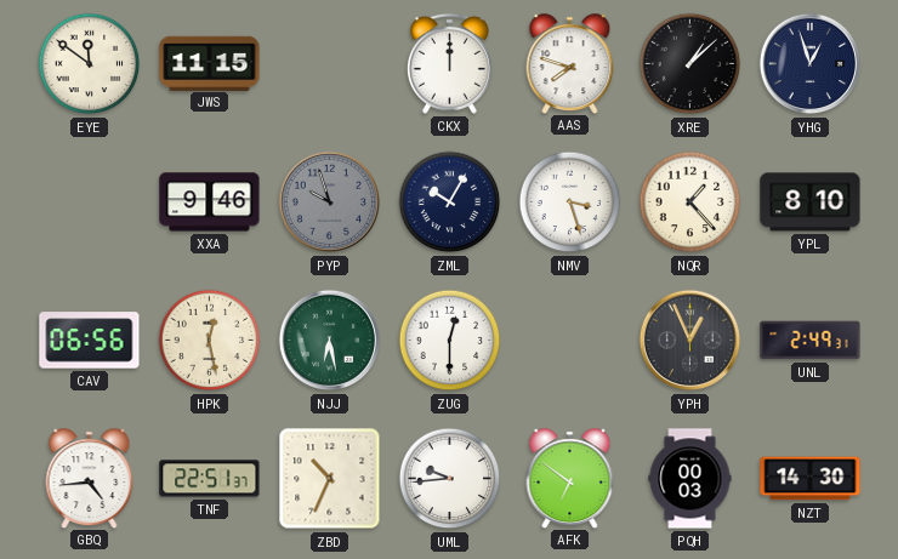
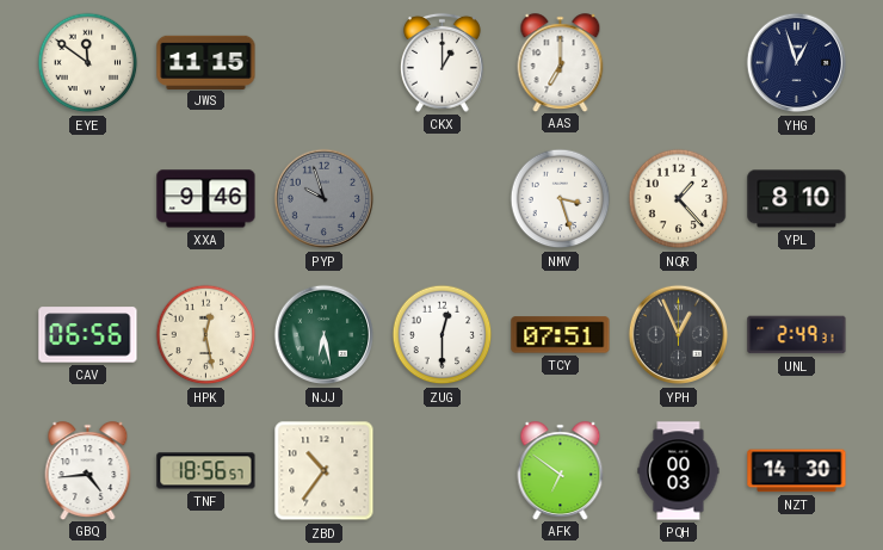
CKX: 12:00 -> 1:00
AAS: 7:48 -> 7:00
XRE: 1:08 -> none
ZML: 10:05 -> none
TCY: none -> 07:51
TNF: 22:51 -> 18:56
ZBD: 10:34 -> 10:36
UML: 9:44 -> none
